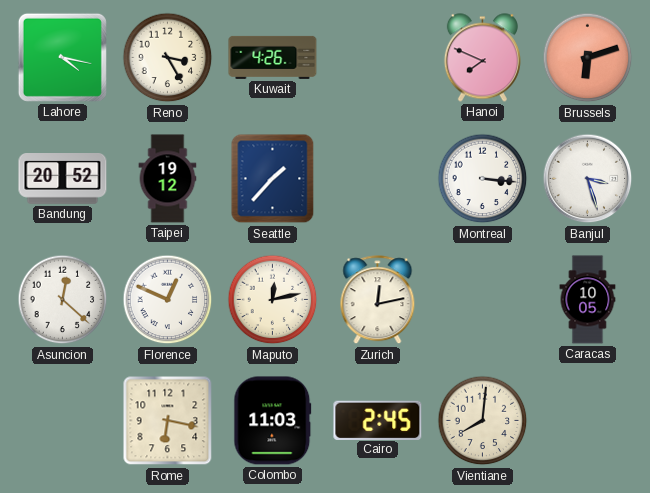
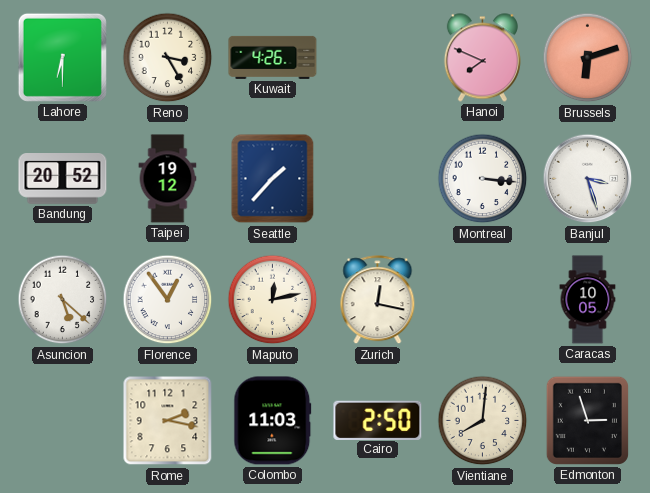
Lahore: 4:17 -> 6:30
Asuncion: 12:22 -> 5:22
Florence: 12:49 -> 12:54
Zurich: 12:13 -> 12:17
Rome: 6:17 -> 2:17
Cairo: 2:45 -> 2:50
Edmonton: none -> 2:57
